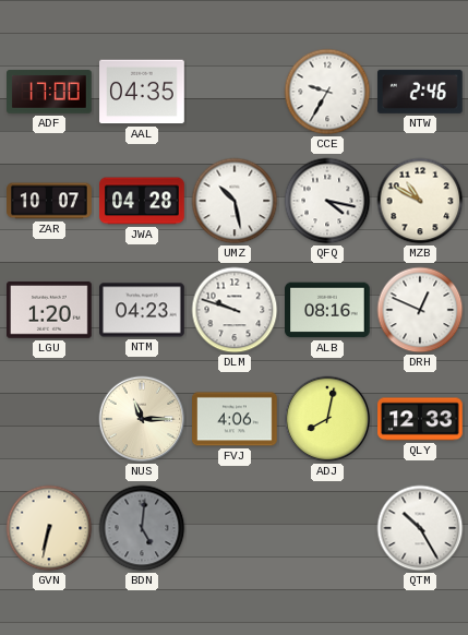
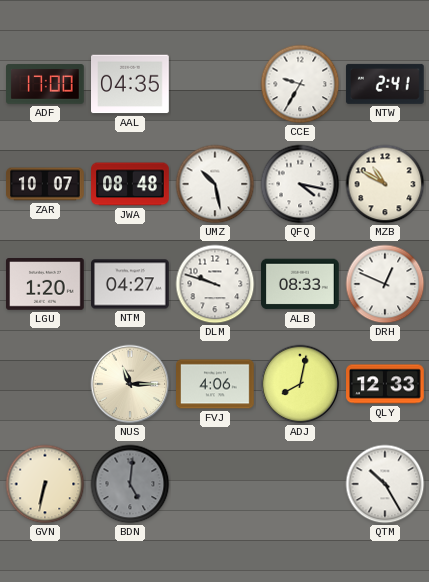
NTW: 2:46 -> 2:41
JWA: 04:28 -> 08:48
NTM: 04:23 -> 04:27
ALB: 08:16 -> 08:33
